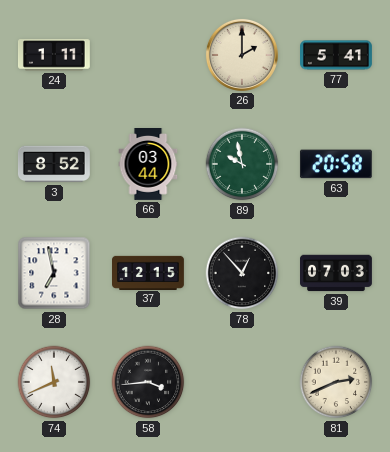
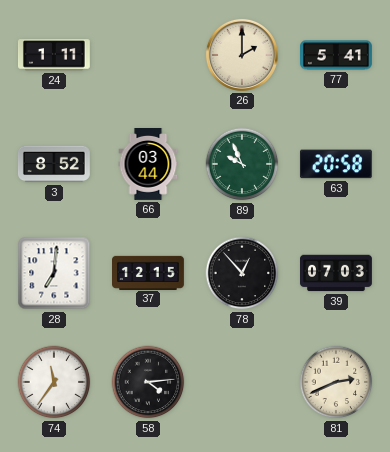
89: 9:58 -> 9:56
28: 6:58 -> 7:01
74: 11:41 -> 11:36
58: 3:44 -> 4:14
